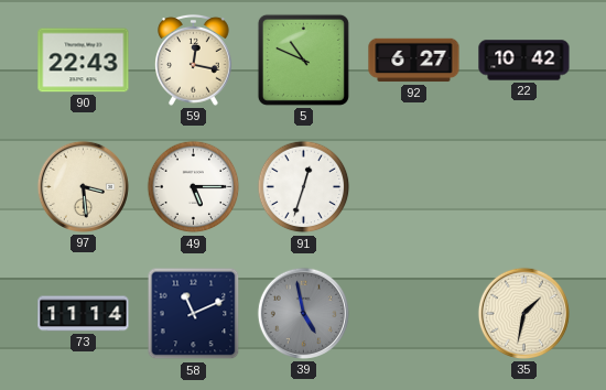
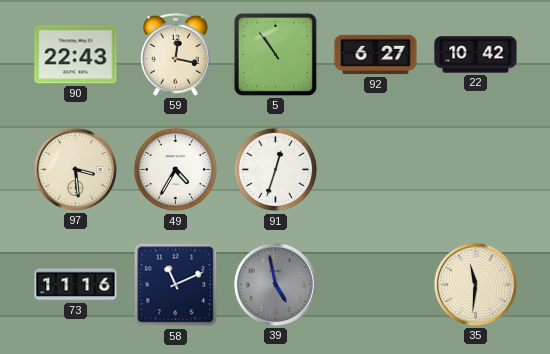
5: 10:49 -> 10:54
49: 5:15 -> 4:35
73: 11:14 -> 11:16
35: 1:32 -> 11:31
